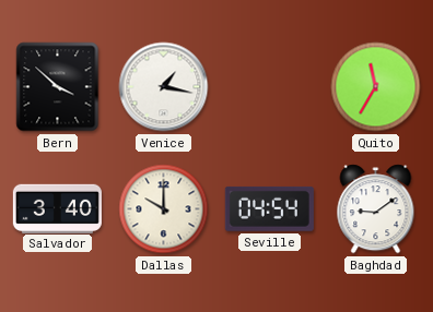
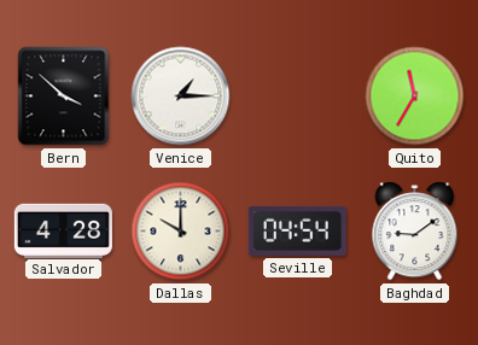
Venice: 1:17 -> 1:15
Salvador: 3:40 -> 4:28
